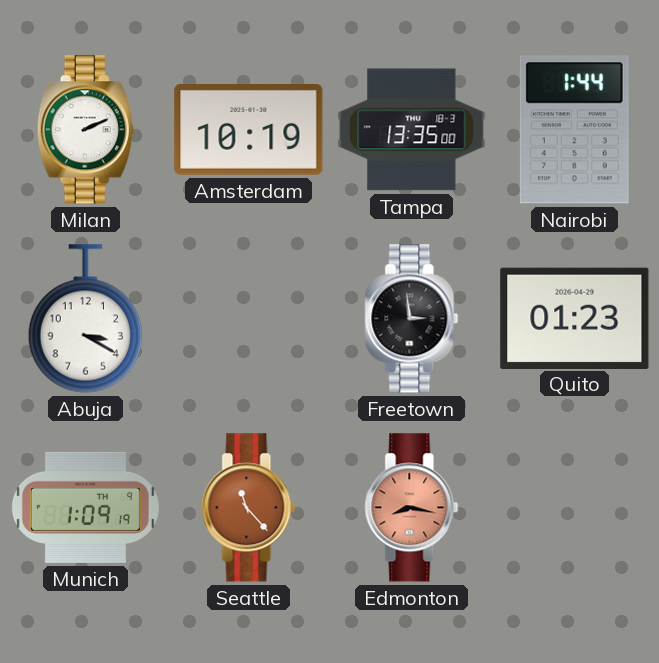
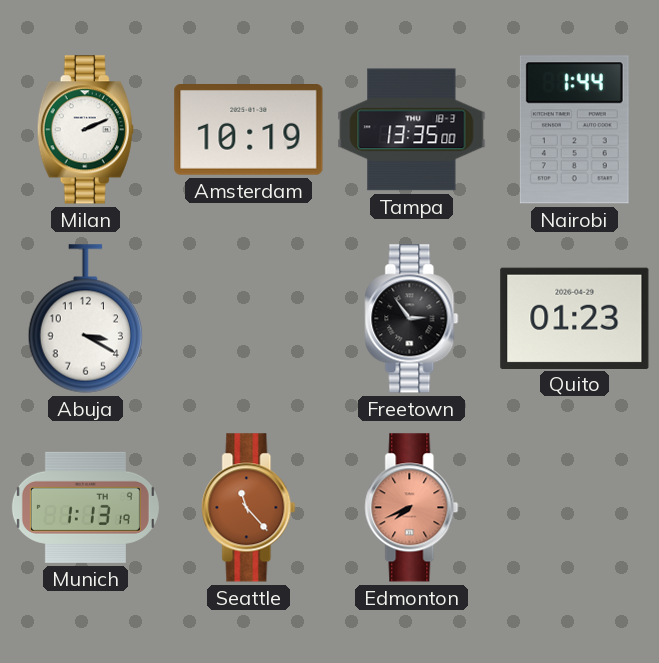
Freetown: 2:59 -> 2:54
Munich: 1:09 -> 1:13
Edmonton: 8:17 -> 7:41
